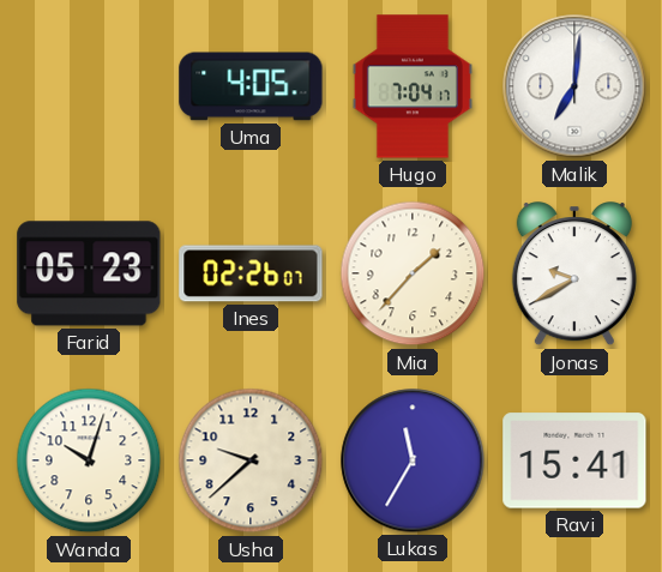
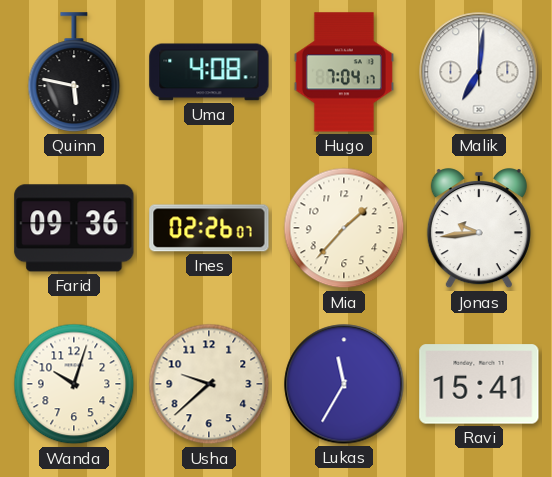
Quinn: none -> 5:47
Uma: 4:05 -> 4:08
Farid: 05:23 -> 09:36
Jonas: 9:40 -> 9:44
